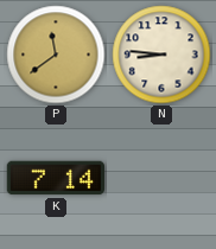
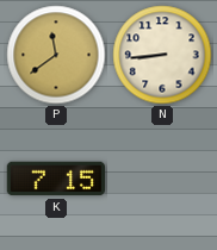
N: 8:46 -> 8:44
K: 7:14 -> 7:15
